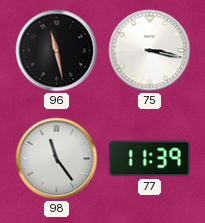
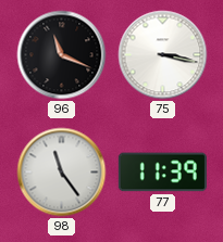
96: 11:28 -> 11:19
